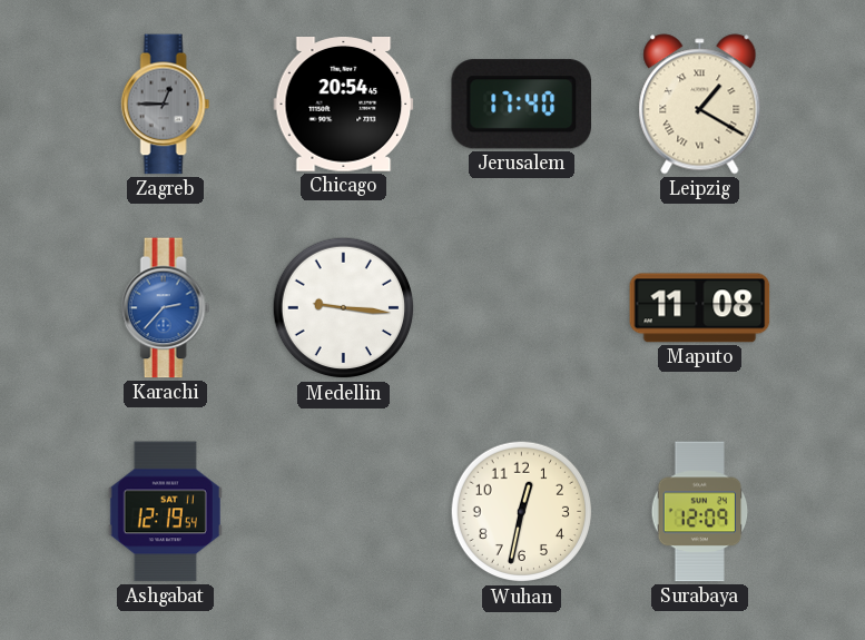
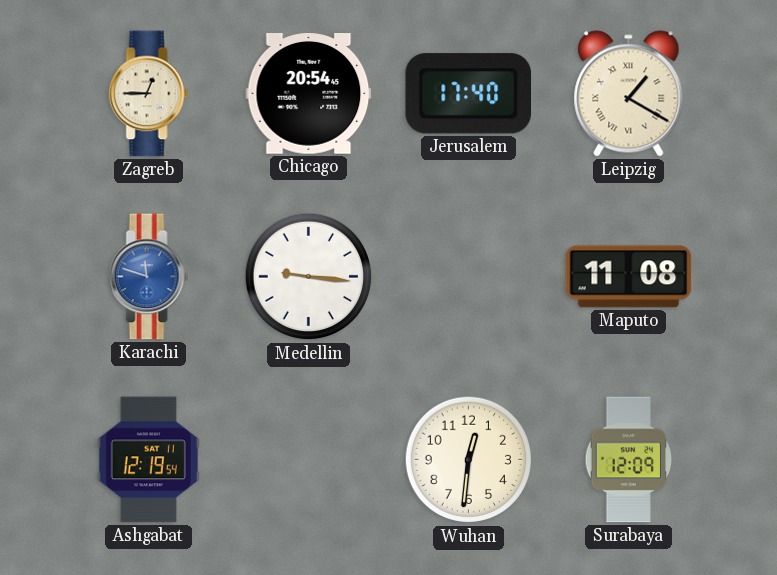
Zagreb dial: grey -> cream
Karachi: 2:37 -> 11:48
Wuhan: 12:32 -> 12:31
